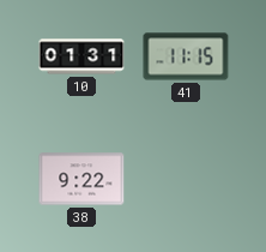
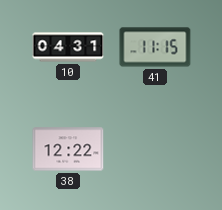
10: 01:31 -> 04:31
38: 9:22 -> 12:22
